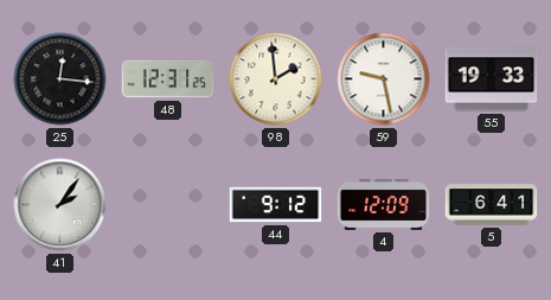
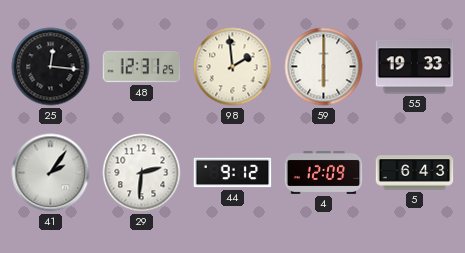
59: 9:28 -> 6:00
29: none -> 2:31
5: 6:41 -> 6:43
